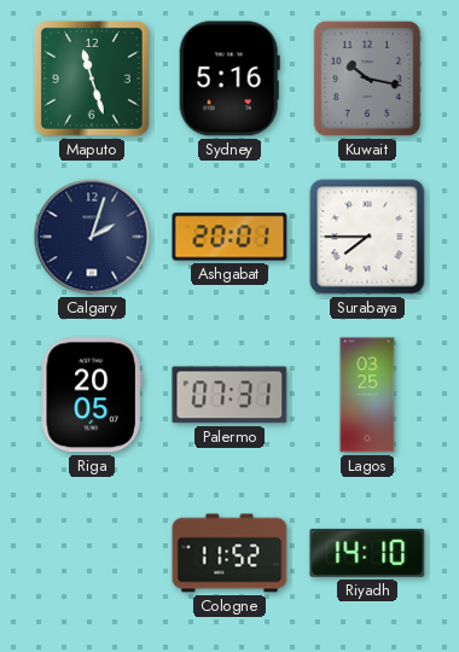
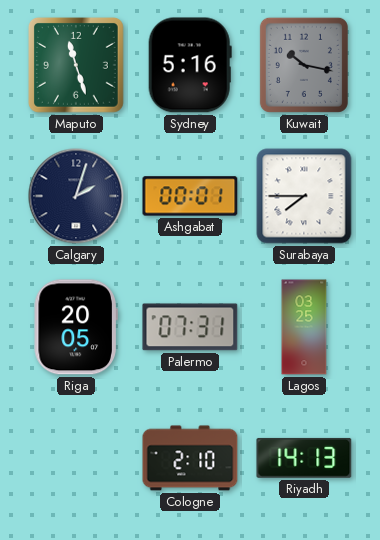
Ashgabat: 20:01 -> 00:01
Cologne: 11:52 -> 2:10
Riyadh: 14:10 -> 14:13
